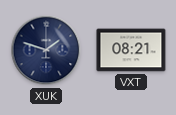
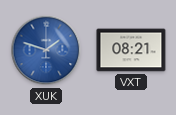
XUK dial: navy -> blue
